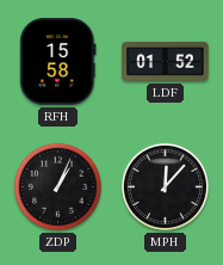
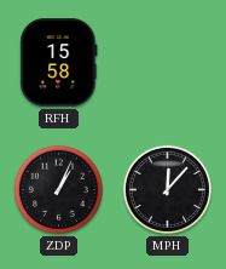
LDF: 01:52 -> none
